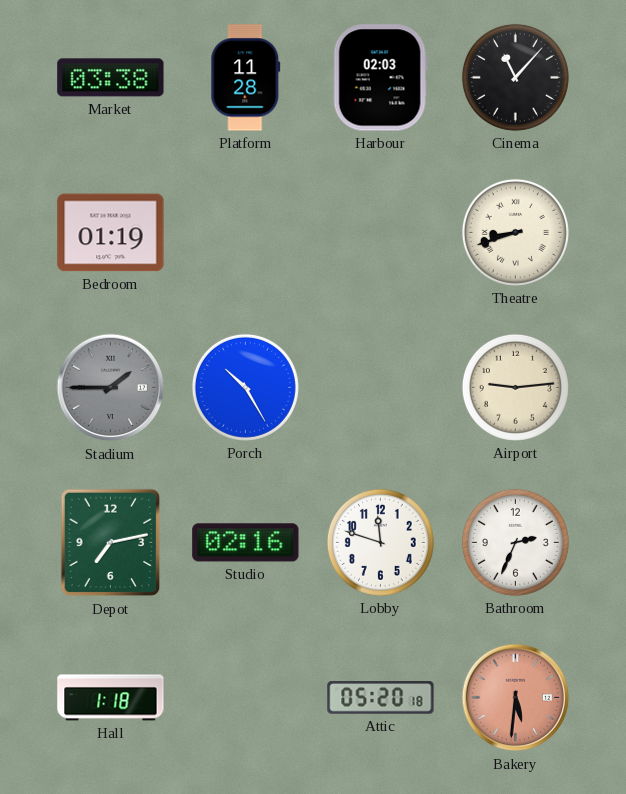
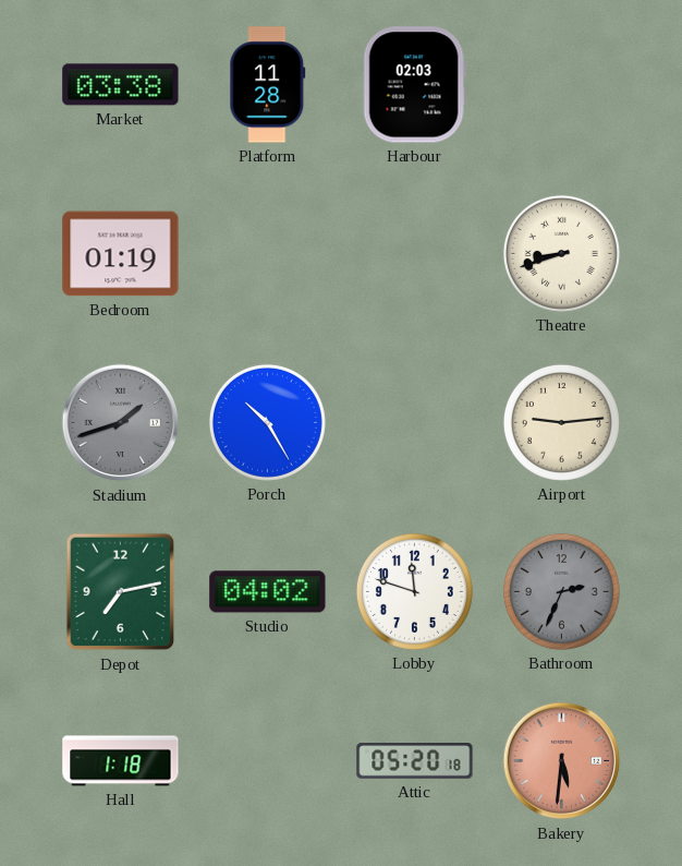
Cinema: 11:07 -> none
Stadium: 1:45 -> 1:42
Studio: 02:16 -> 04:02
Bathroom dial: white -> grey
